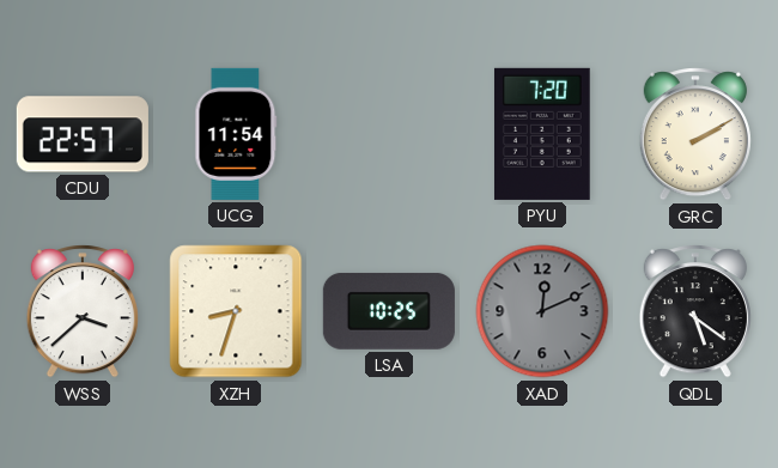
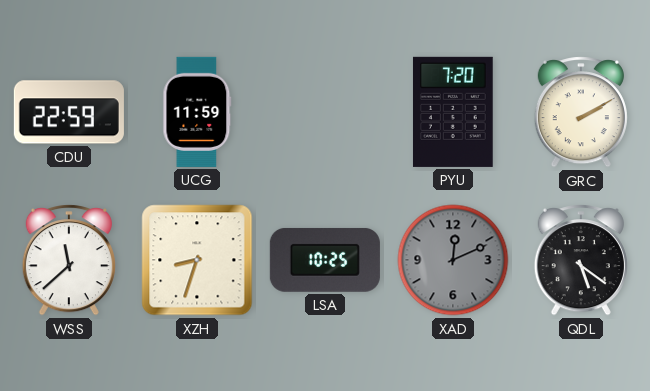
CDU: 22:57 -> 22:59
UCG: 11:54 -> 11:59
WSS: 3:38 -> 11:38
